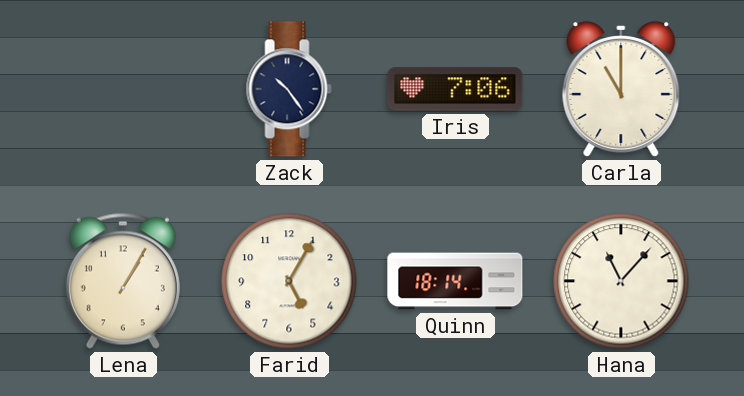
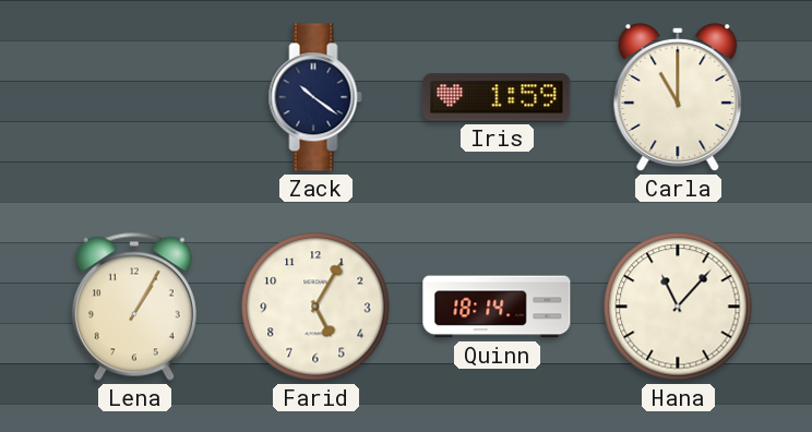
Zack: 10:24 -> 10:21
Iris: 7:06 -> 1:59
